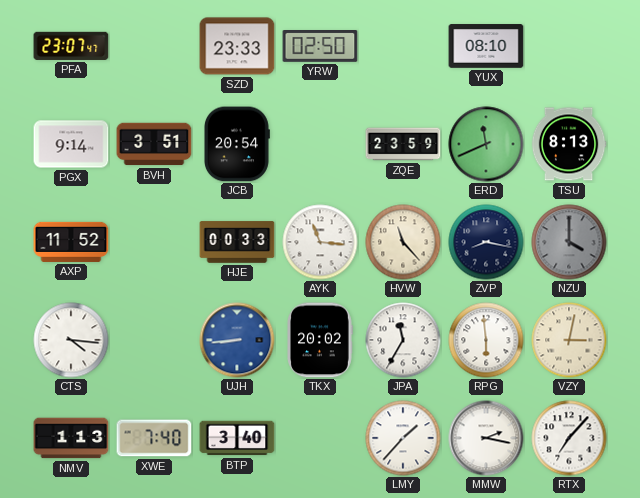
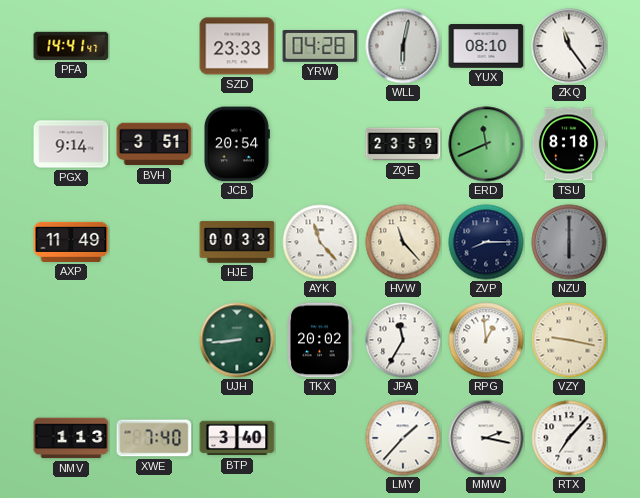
PFA: 23:07 -> 14:41
YRW: 02:50 -> 04:28
WLL: none -> 6:02
ZKQ: none -> 11:24
TSU: 8:13 -> 8:18
AXP: 11:52 -> 11:49
AYK: 11:16 -> 11:23
ZVP: 8:17 -> 8:15
NZU: 4:00 -> 6:00
CTS: 4:16 -> none
UJH dial: blue -> green
RPG: 5:59 -> 12:59
VZY: 3:02 -> 9:17
